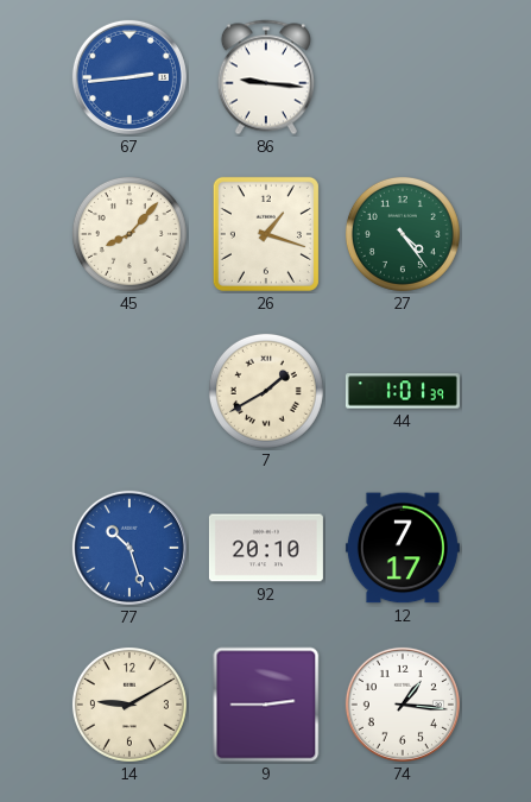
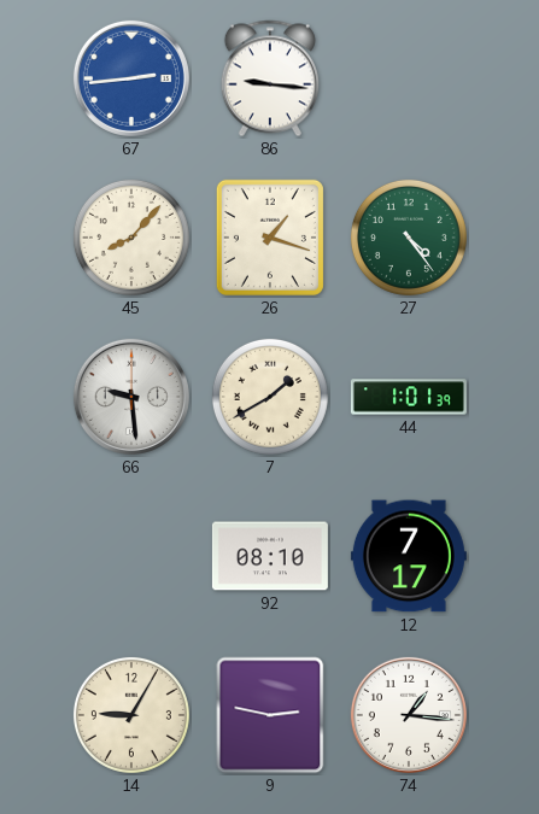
66: none -> 9:29
77: 10:27 -> none
92: 20:10 -> 08:10
14: 9:10 -> 9:05
9: 2:45 -> 2:47
